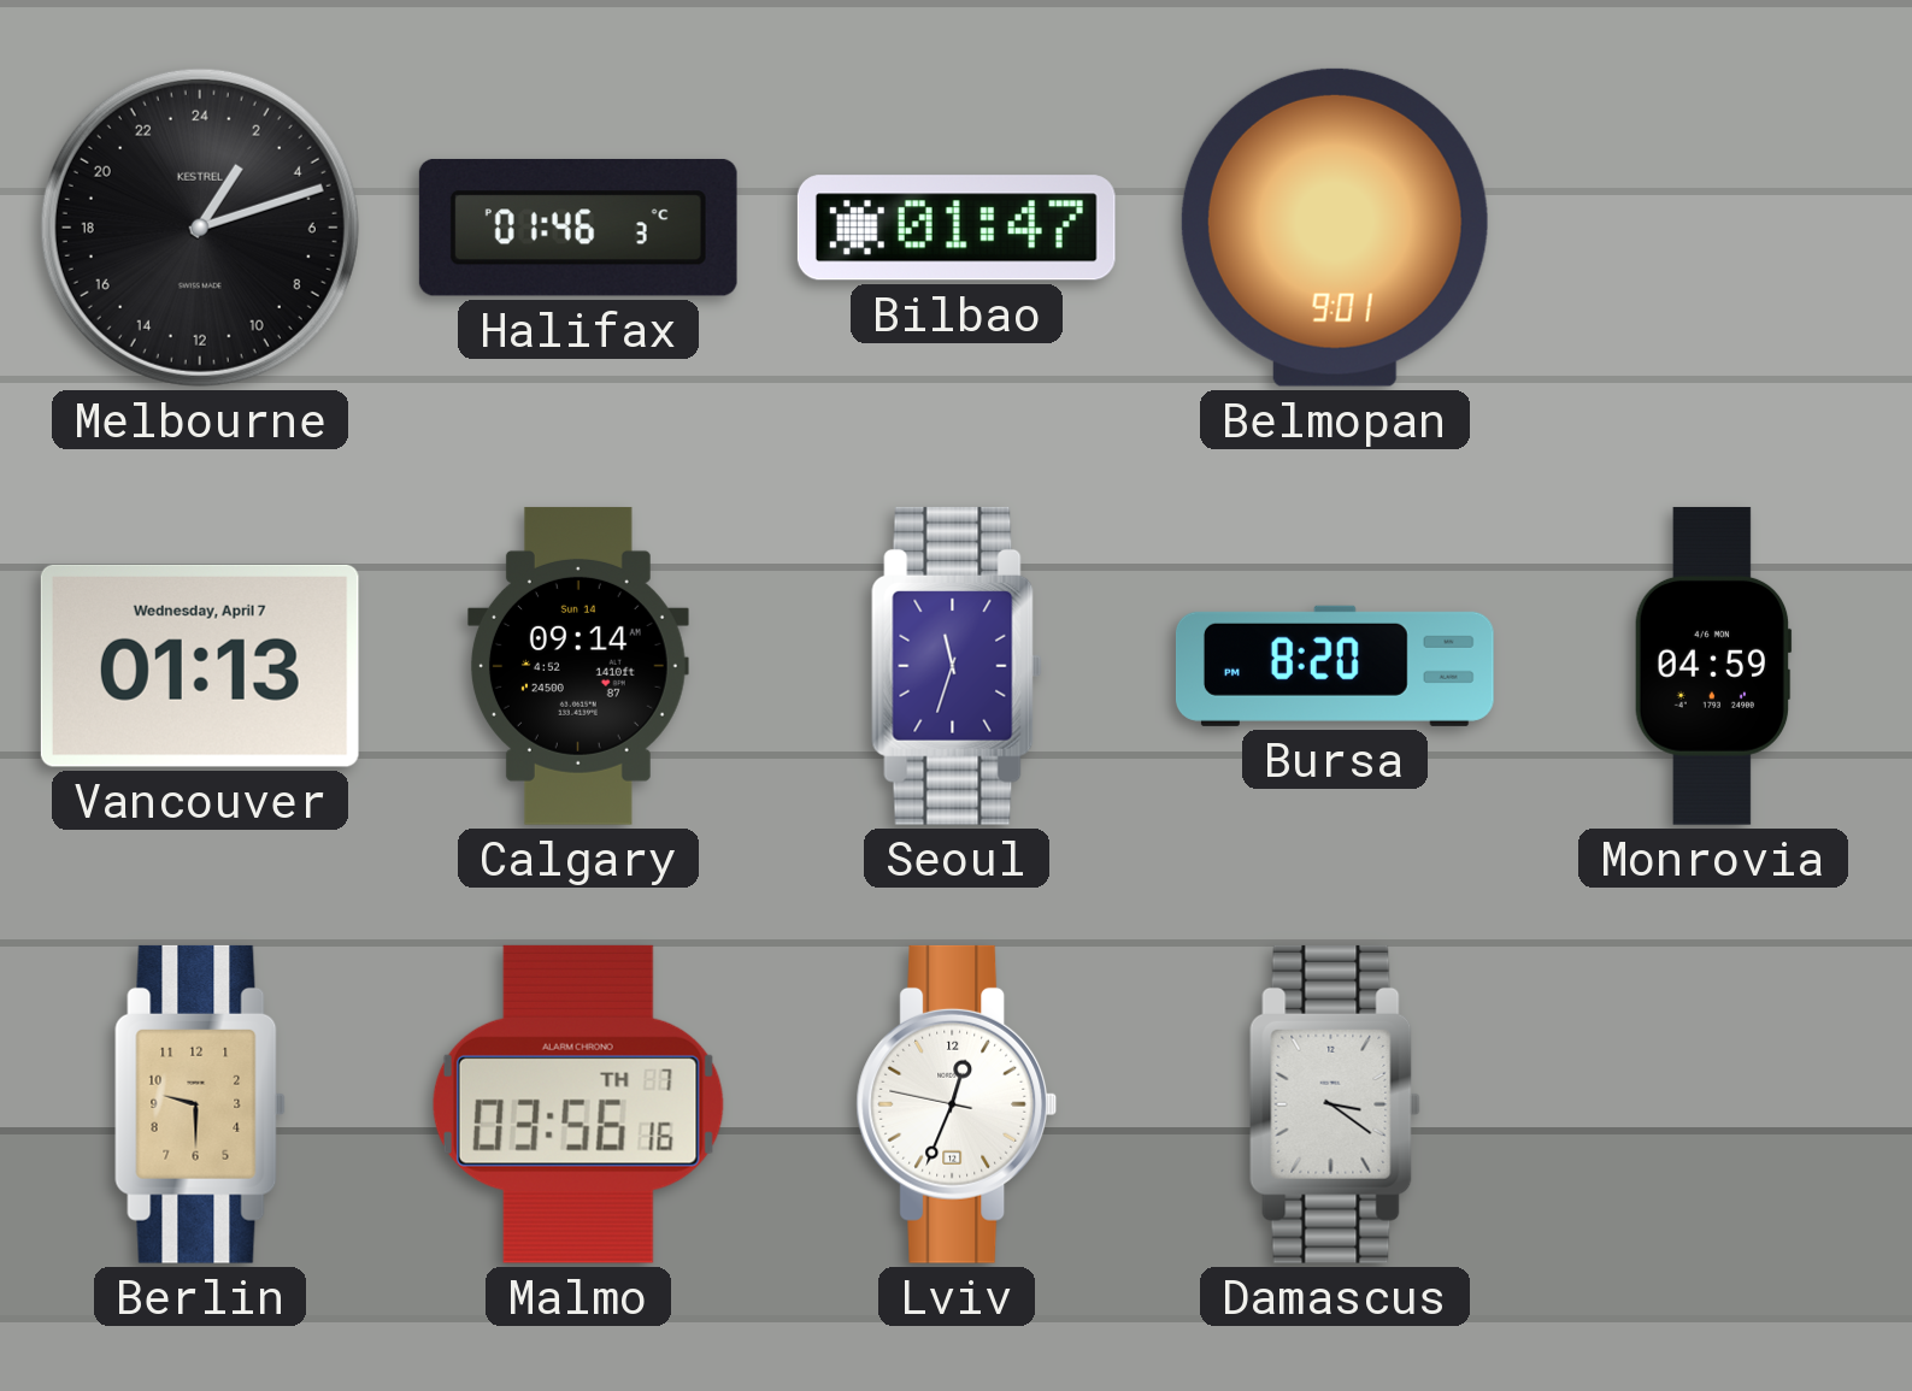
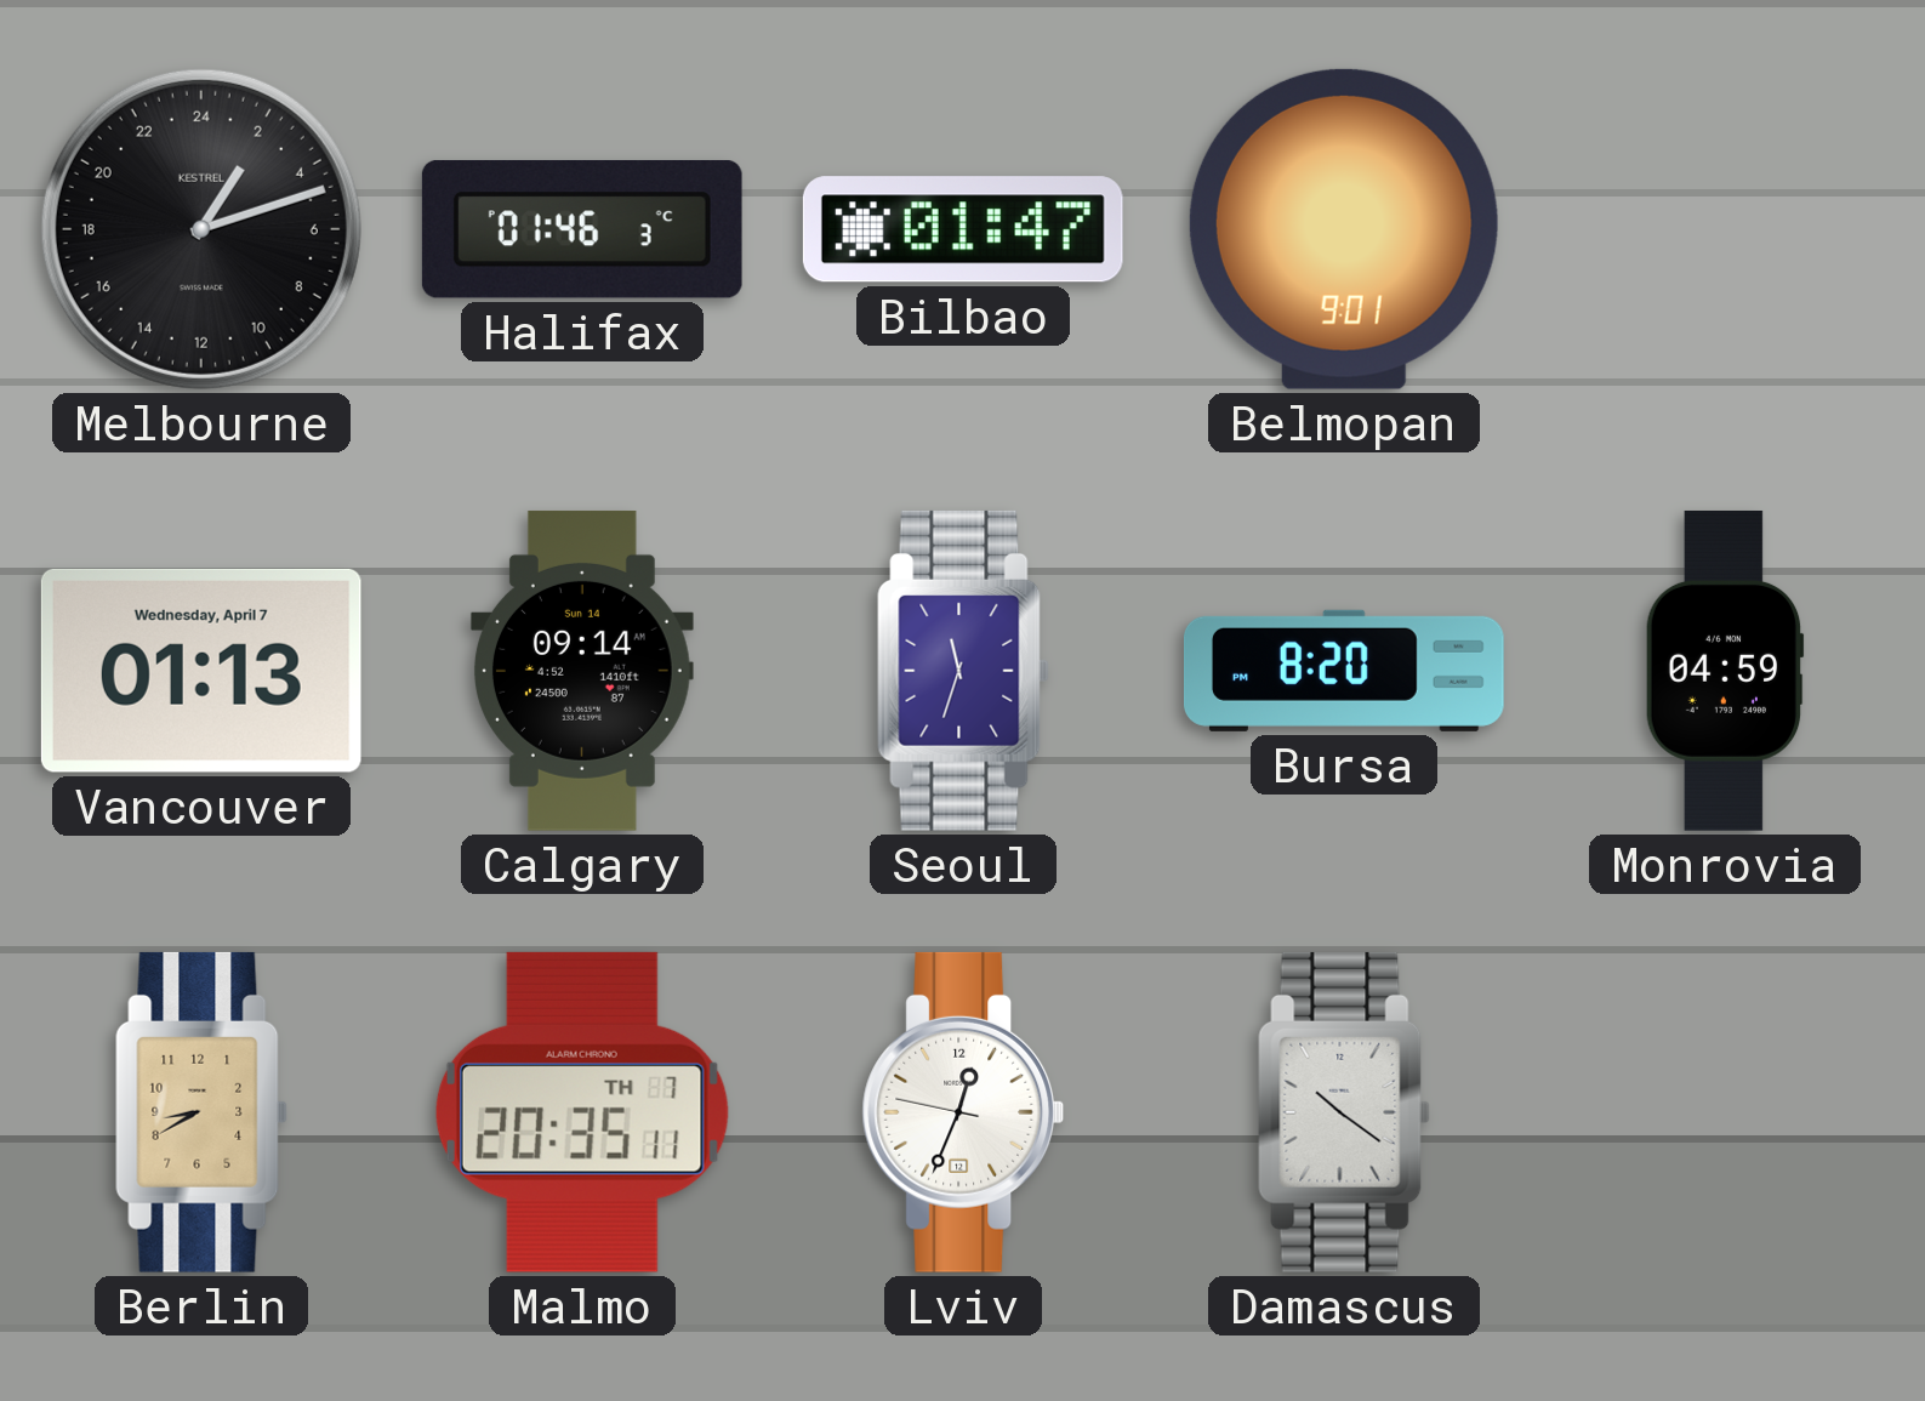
Berlin: 9:30 -> 8:40
Malmo: 03:56 -> 20:35
Damascus: 3:21 -> 10:21
